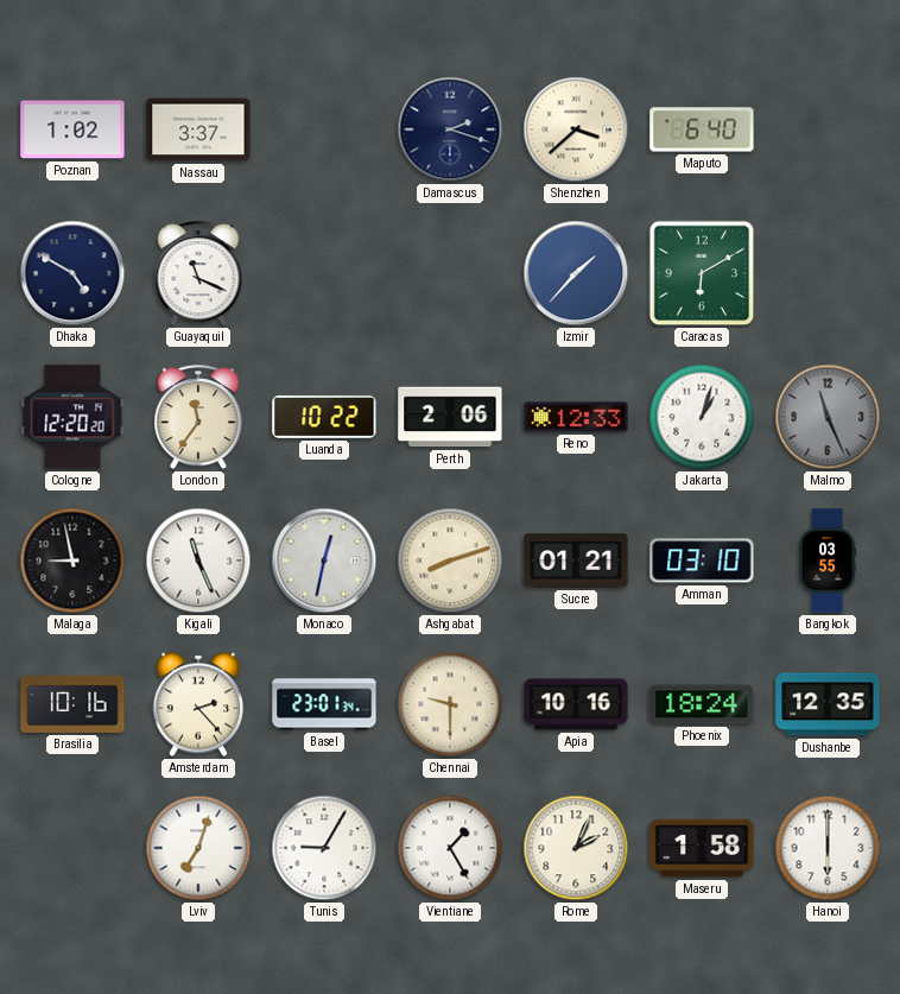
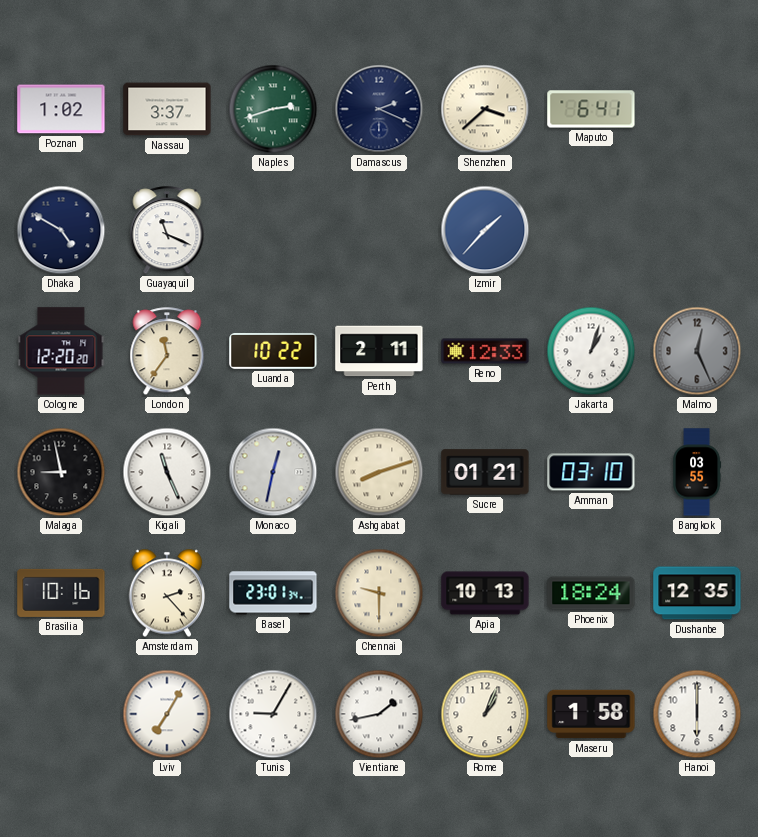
Naples: none -> 2:42
Damascus: 2:18 -> 2:19
Maputo: 6:40 -> 6:41
Caracas: 6:10 -> none
Perth: 2:06 -> 2:11
Malmo: 11:26 -> 12:26
Apia: 10:16 -> 10:13
Lviv: 7:03 -> 7:05
Vientiane: 1:25 -> 1:43
Rome: 2:04 -> 1:04
